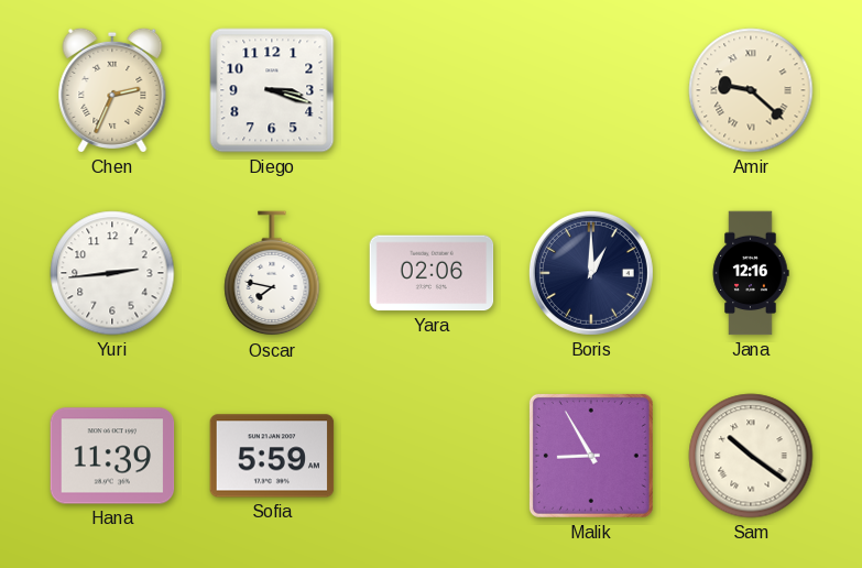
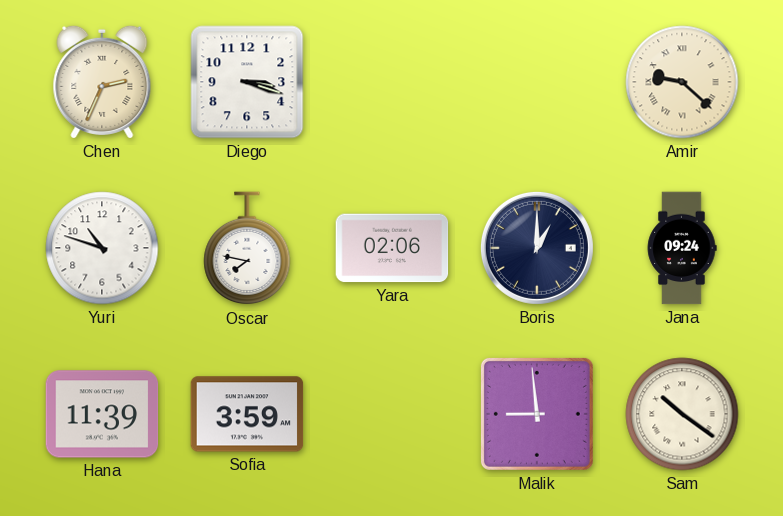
Yuri: 2:44 -> 10:48
Jana: 12:16 -> 09:24
Sofia: 5:59 -> 3:59
Malik: 8:55 -> 8:59
